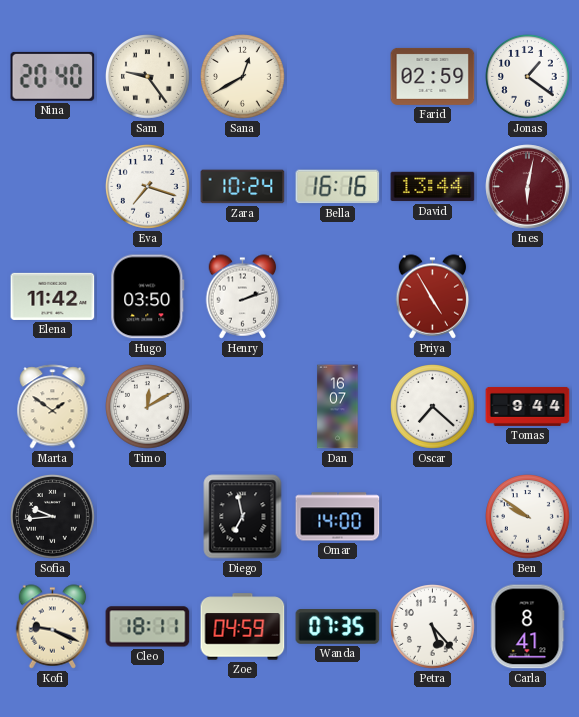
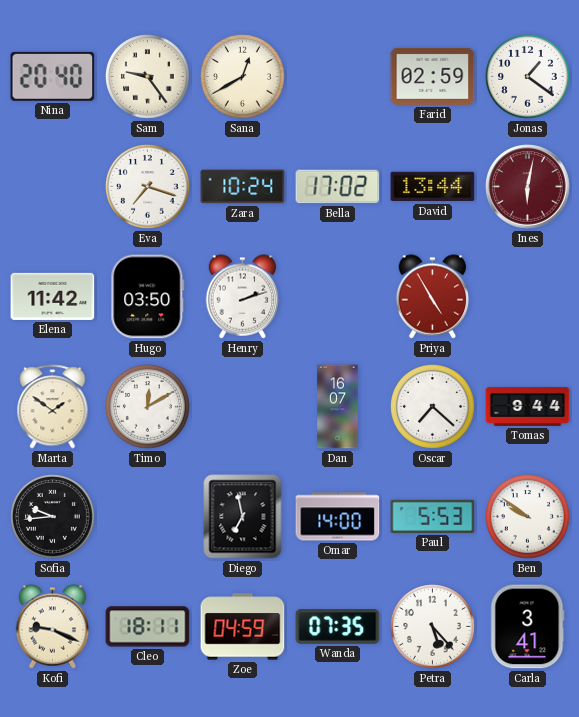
Bella: 16:16 -> 17:02
Paul: none -> 5:53
Carla: 8:41 -> 3:41
